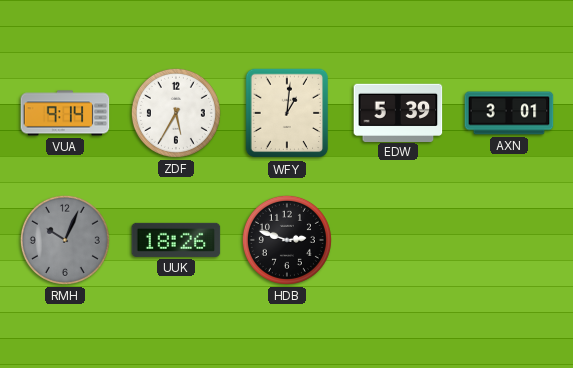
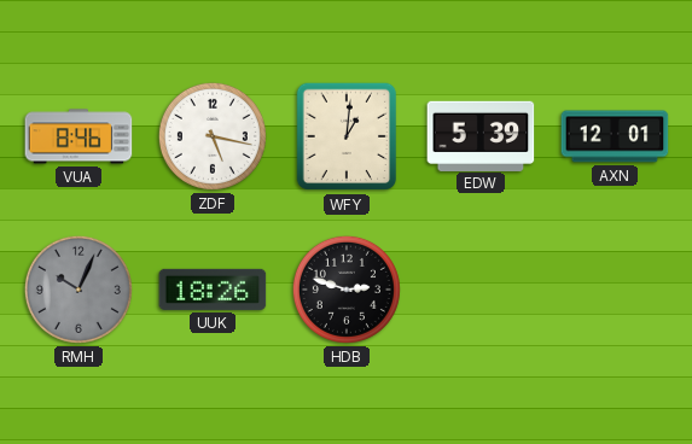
VUA: 9:14 -> 8:46
ZDF: 5:35 -> 5:17
AXN: 3:01 -> 12:01
